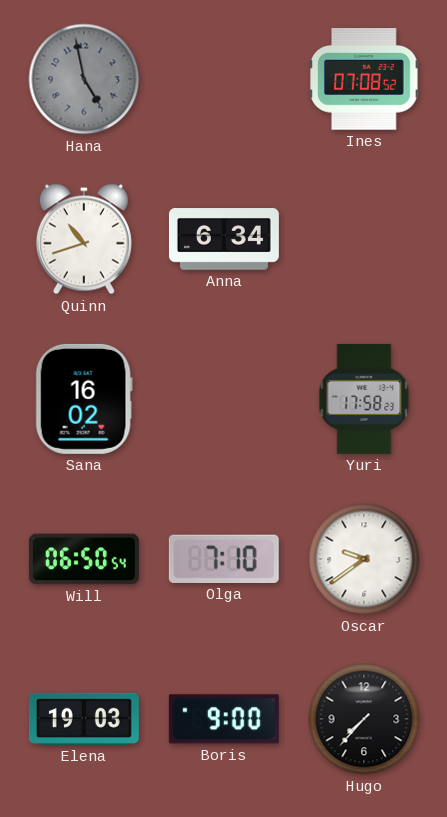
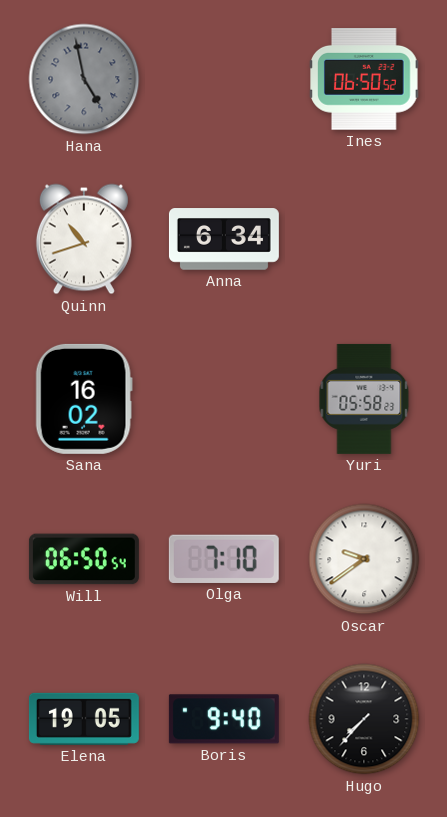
Ines: 07:08 -> 06:50
Yuri: 17:58 -> 05:58
Elena: 19:03 -> 19:05
Boris: 9:00 -> 9:40
